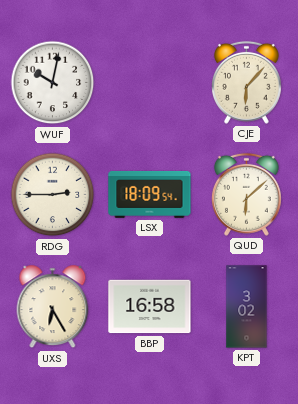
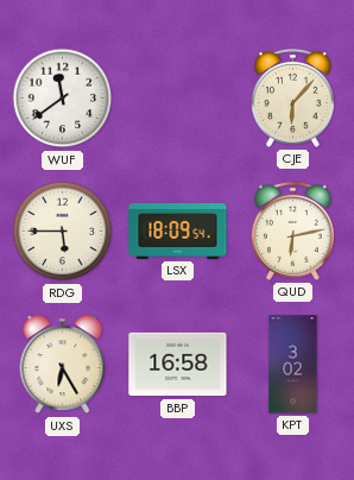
WUF: 10:02 -> 11:39
RDG: 2:45 -> 5:45
QUD: 6:08 -> 6:13
